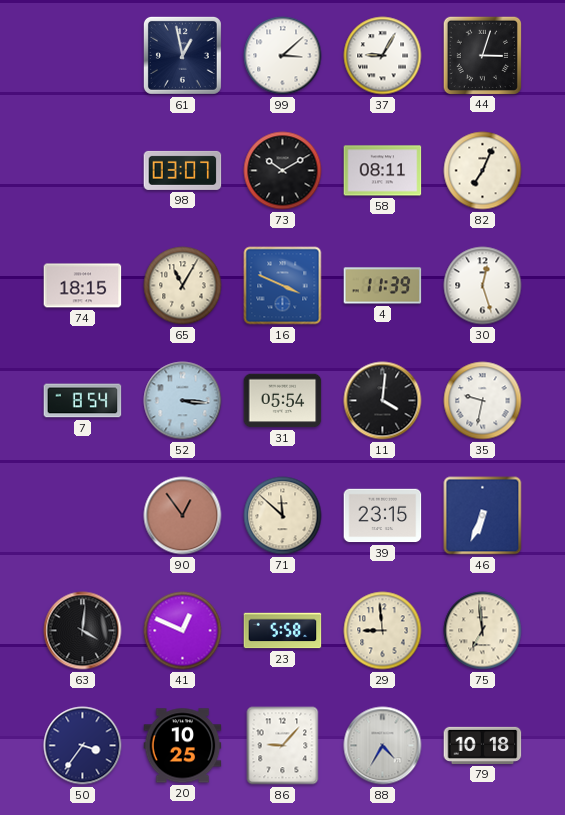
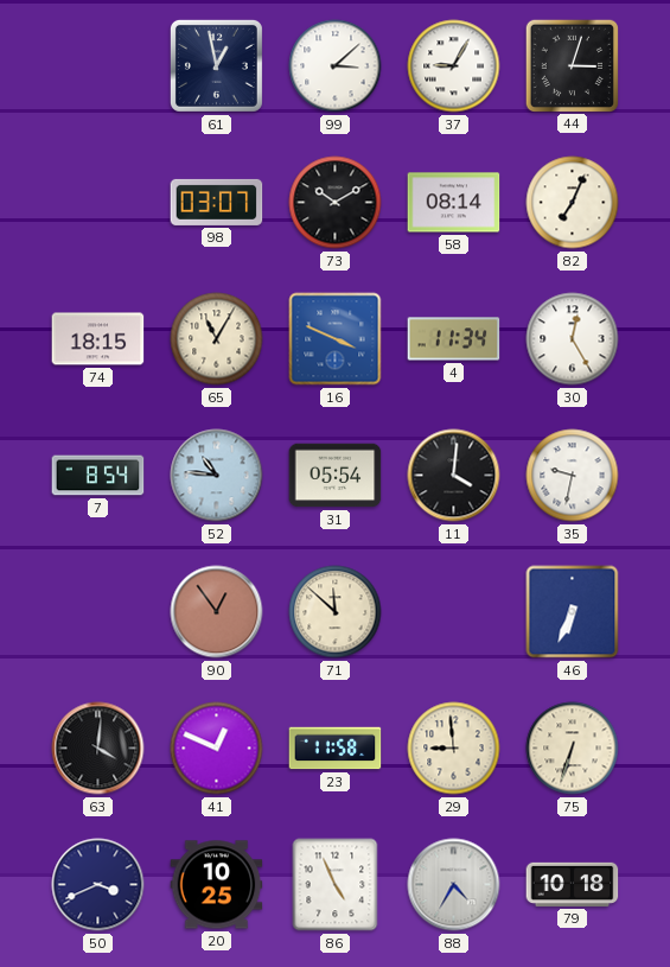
58: 08:11 -> 08:14
4: 11:39 -> 11:34
30: 12:27 -> 12:25
52: 3:16 -> 10:46
39: 23:15 -> none
23: 5:58 -> 11:58
75: 6:59 -> 6:33
50: 3:36 -> 3:41
86: 9:07 -> 4:56
